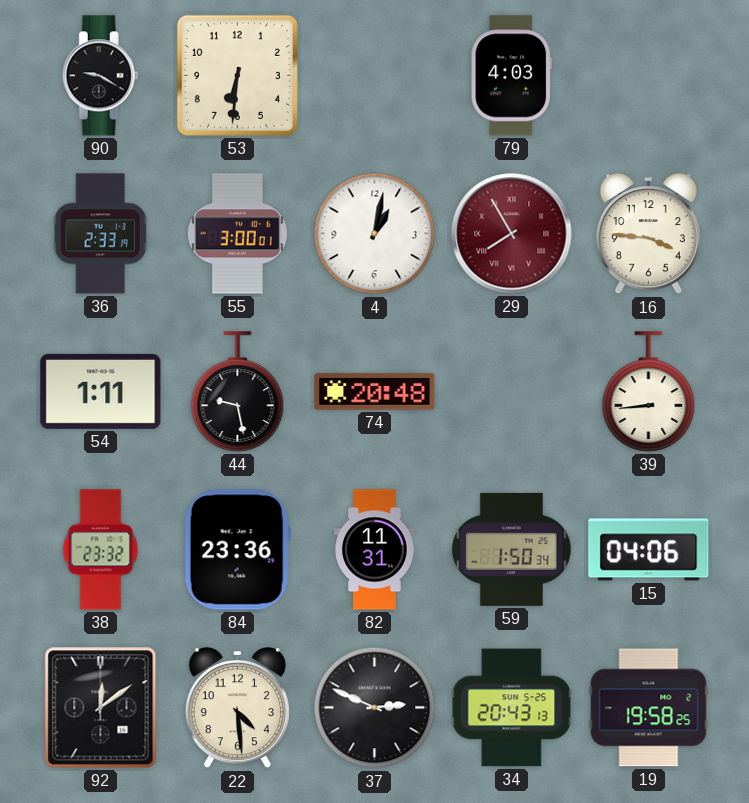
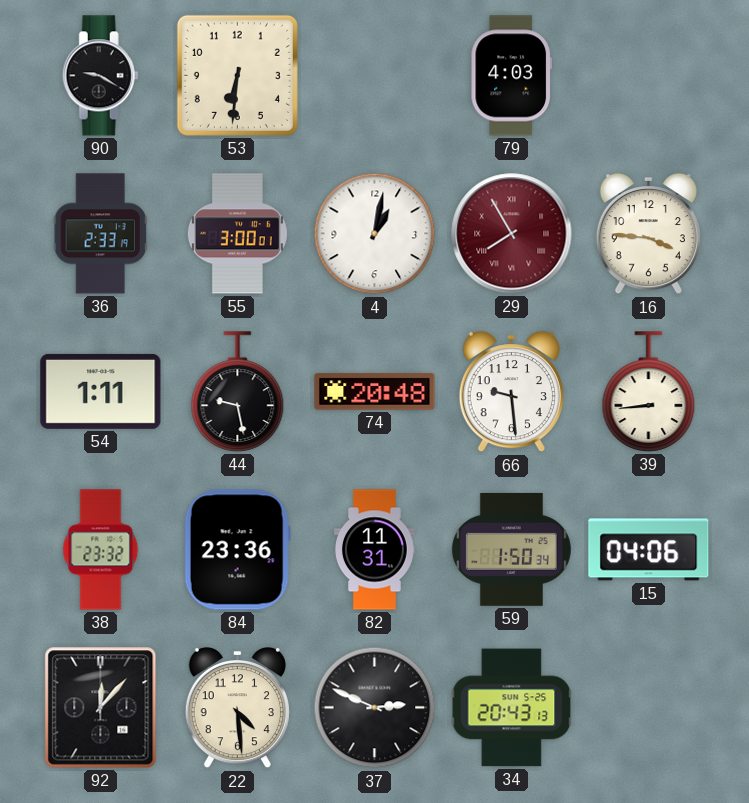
66: none -> 9:29
92: 12:09 -> 12:07
19: 19:58 -> none
